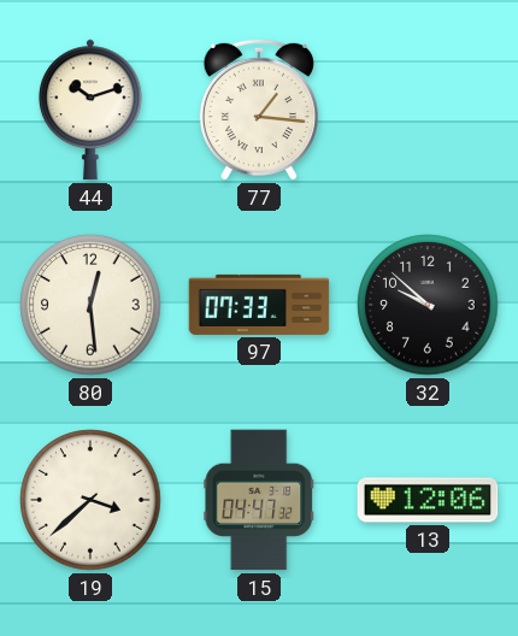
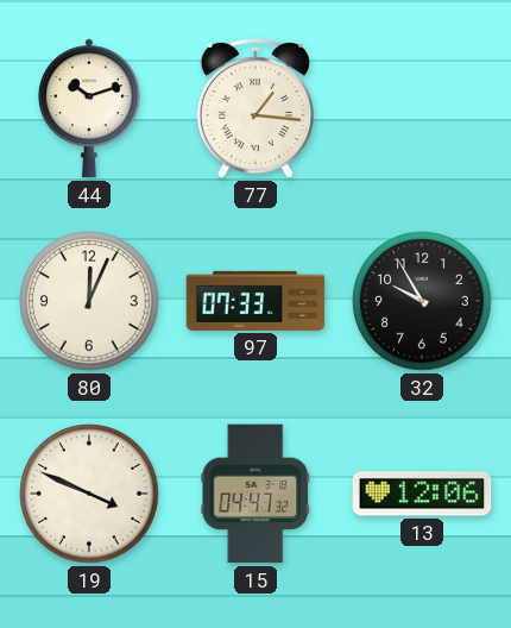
80: 12:29 -> 12:04
32: 9:52 -> 9:55
19: 3:38 -> 3:49
